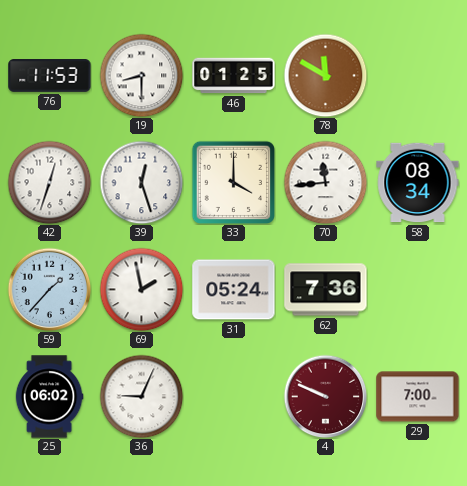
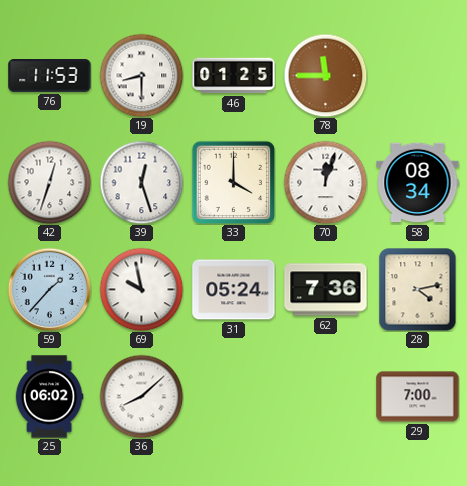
78: 11:50 -> 11:45
70: 11:44 -> 12:03
69: 1:58 -> 9:58
28: none -> 4:13
36: 9:04 -> 8:08
4: 9:49 -> none
